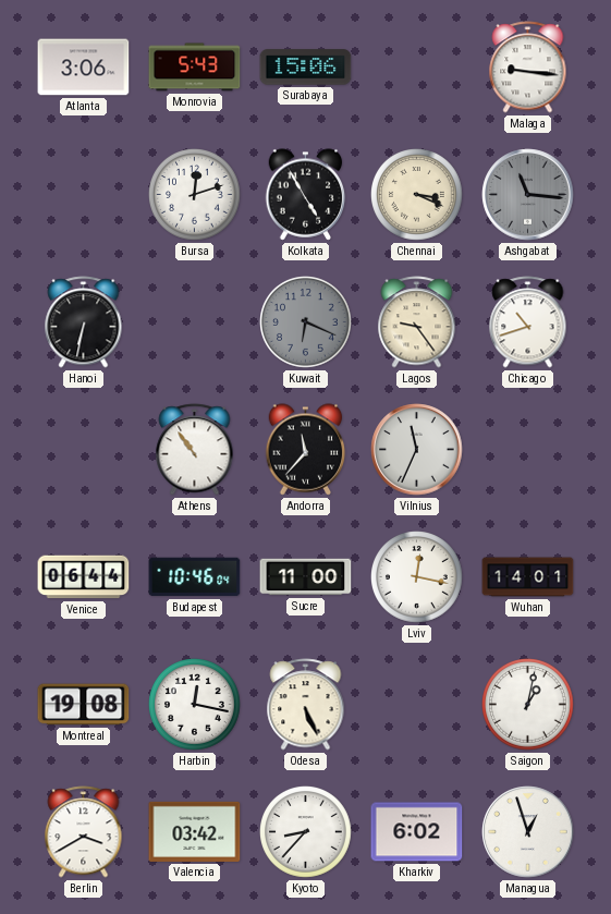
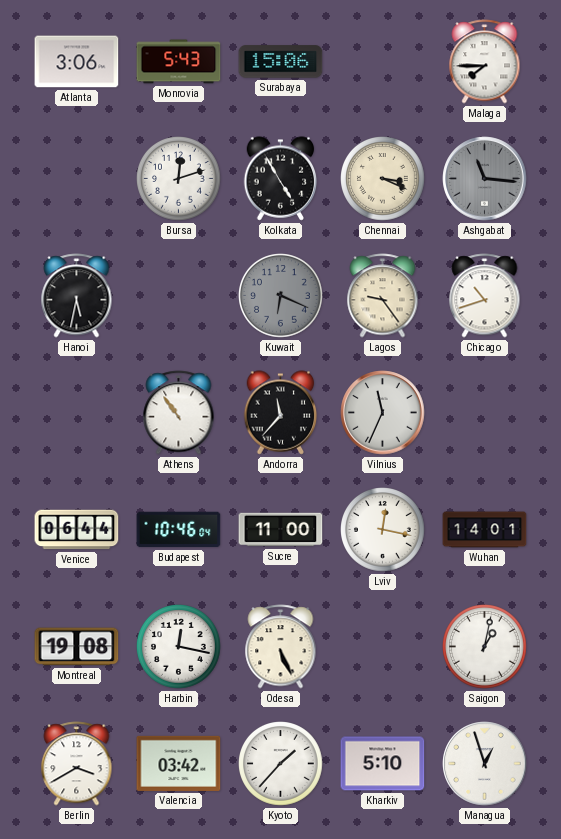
Malaga: 9:16 -> 7:45
Hanoi: 6:32 -> 5:32
Kyoto: 8:37 -> 1:37
Kharkiv: 6:02 -> 5:10
